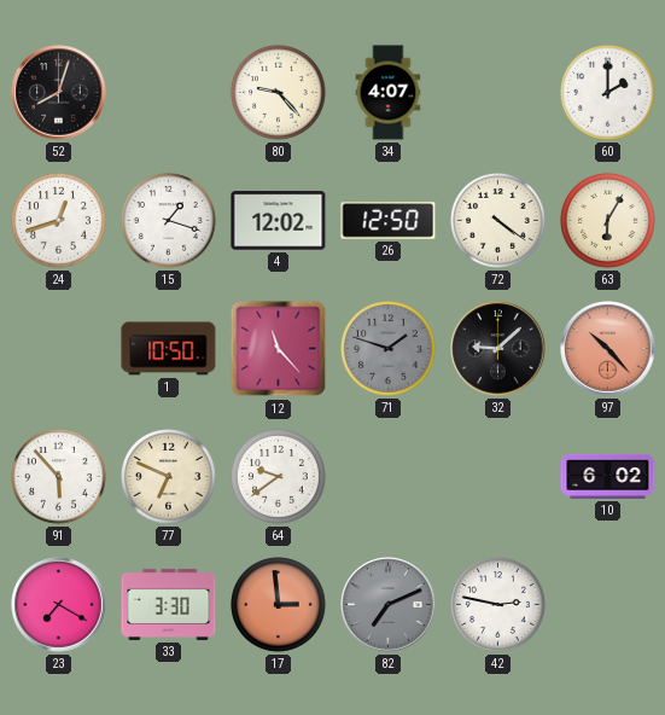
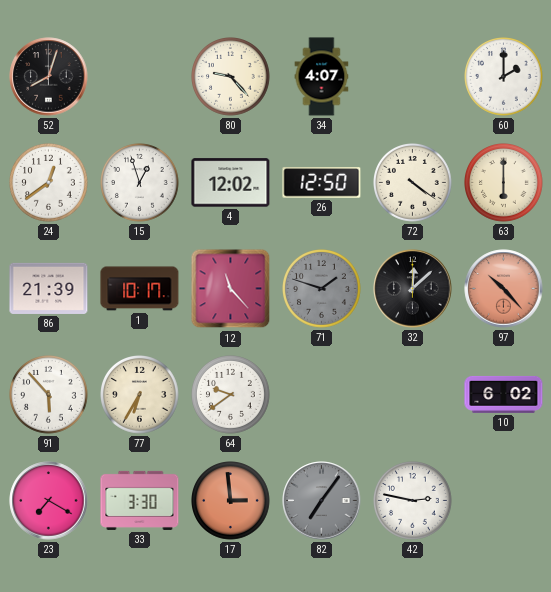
24: 12:42 -> 12:39
15: 1:18 -> 12:57
63: 6:05 -> 6:00
86: none -> 21:39
1: 10:50 -> 10:17
32: 9:08 -> 12:08
77: 6:49 -> 6:35
82: 7:11 -> 7:06
